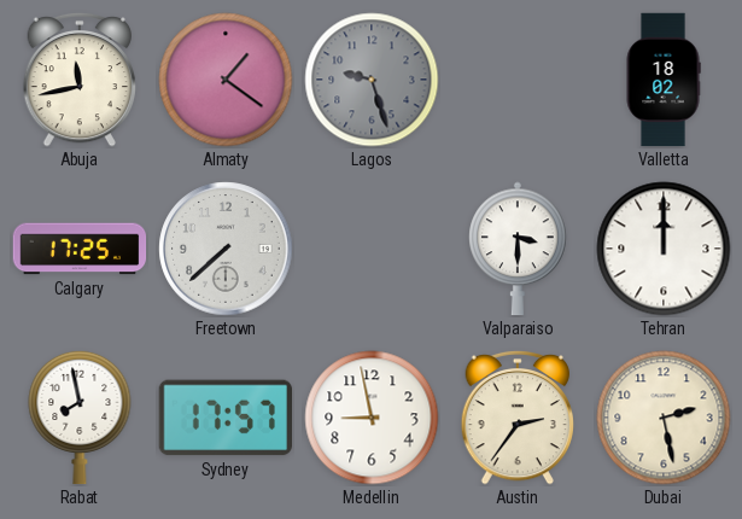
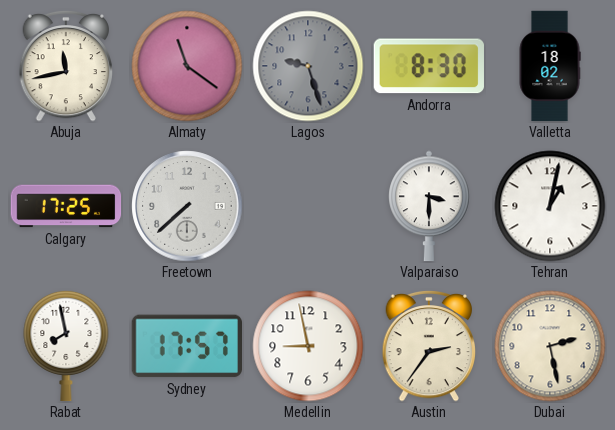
Almaty: 1:21 -> 11:21
Andorra: none -> 8:30
Tehran: 12:00 -> 1:02
